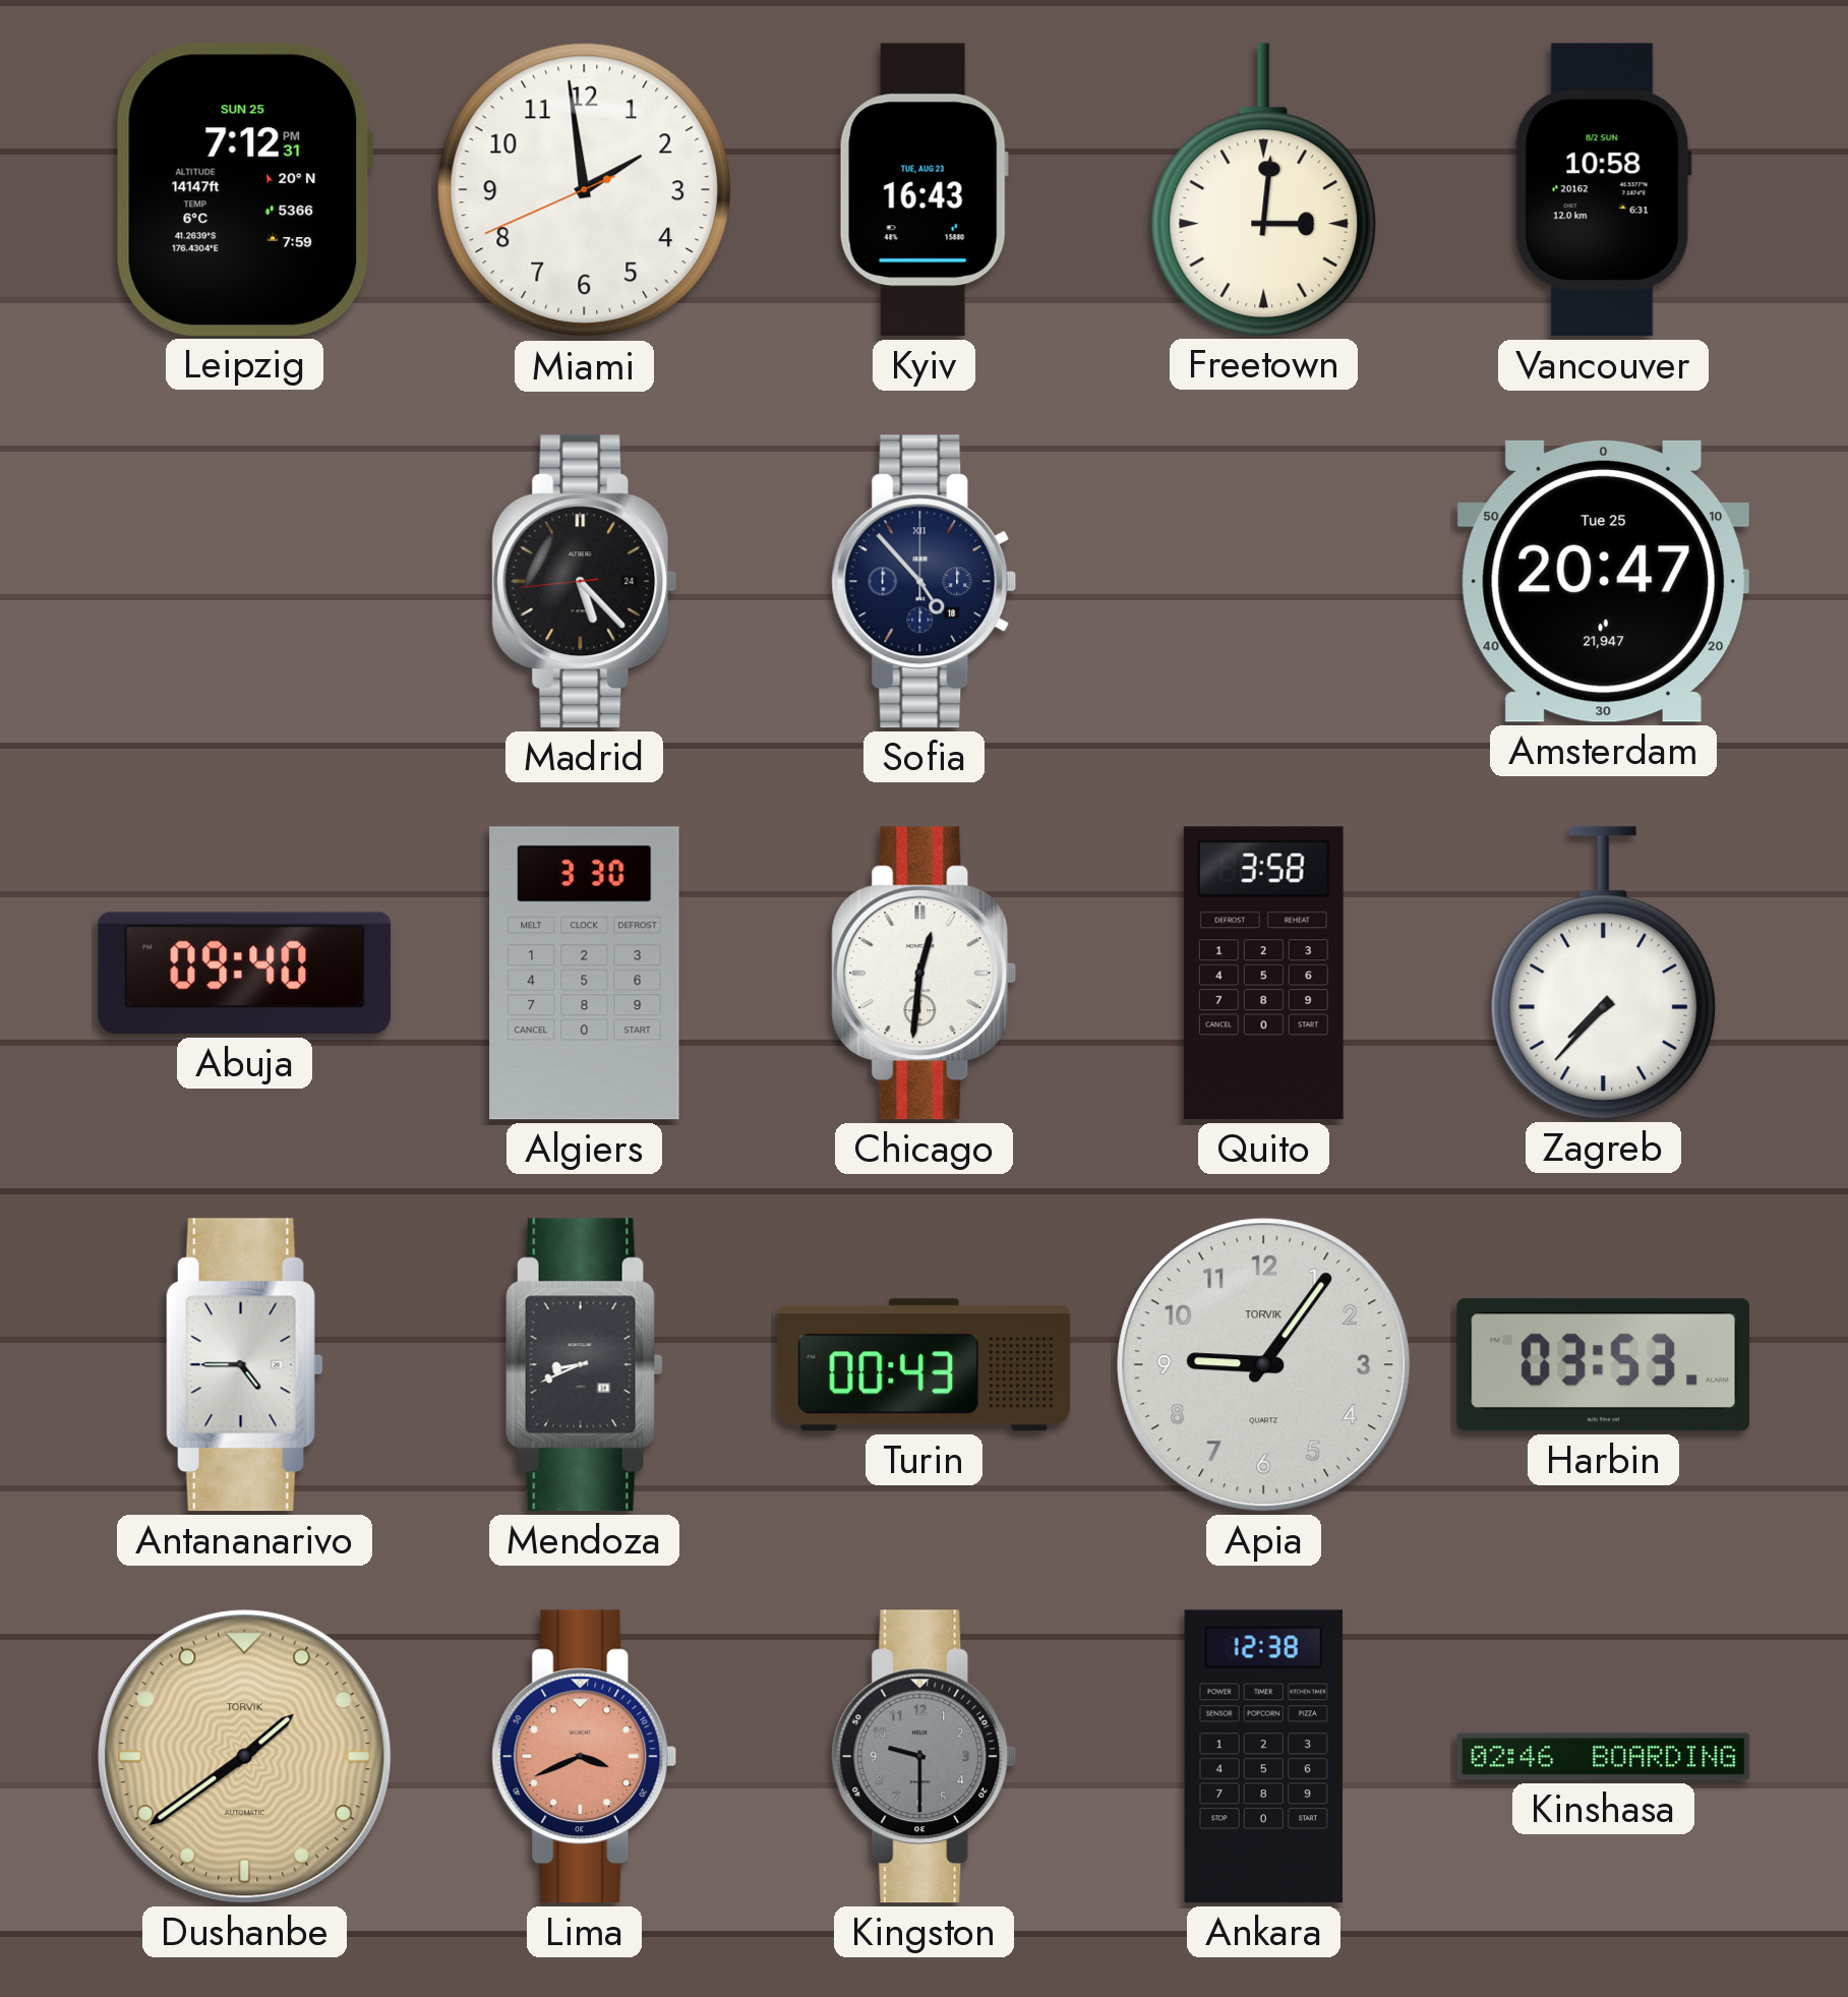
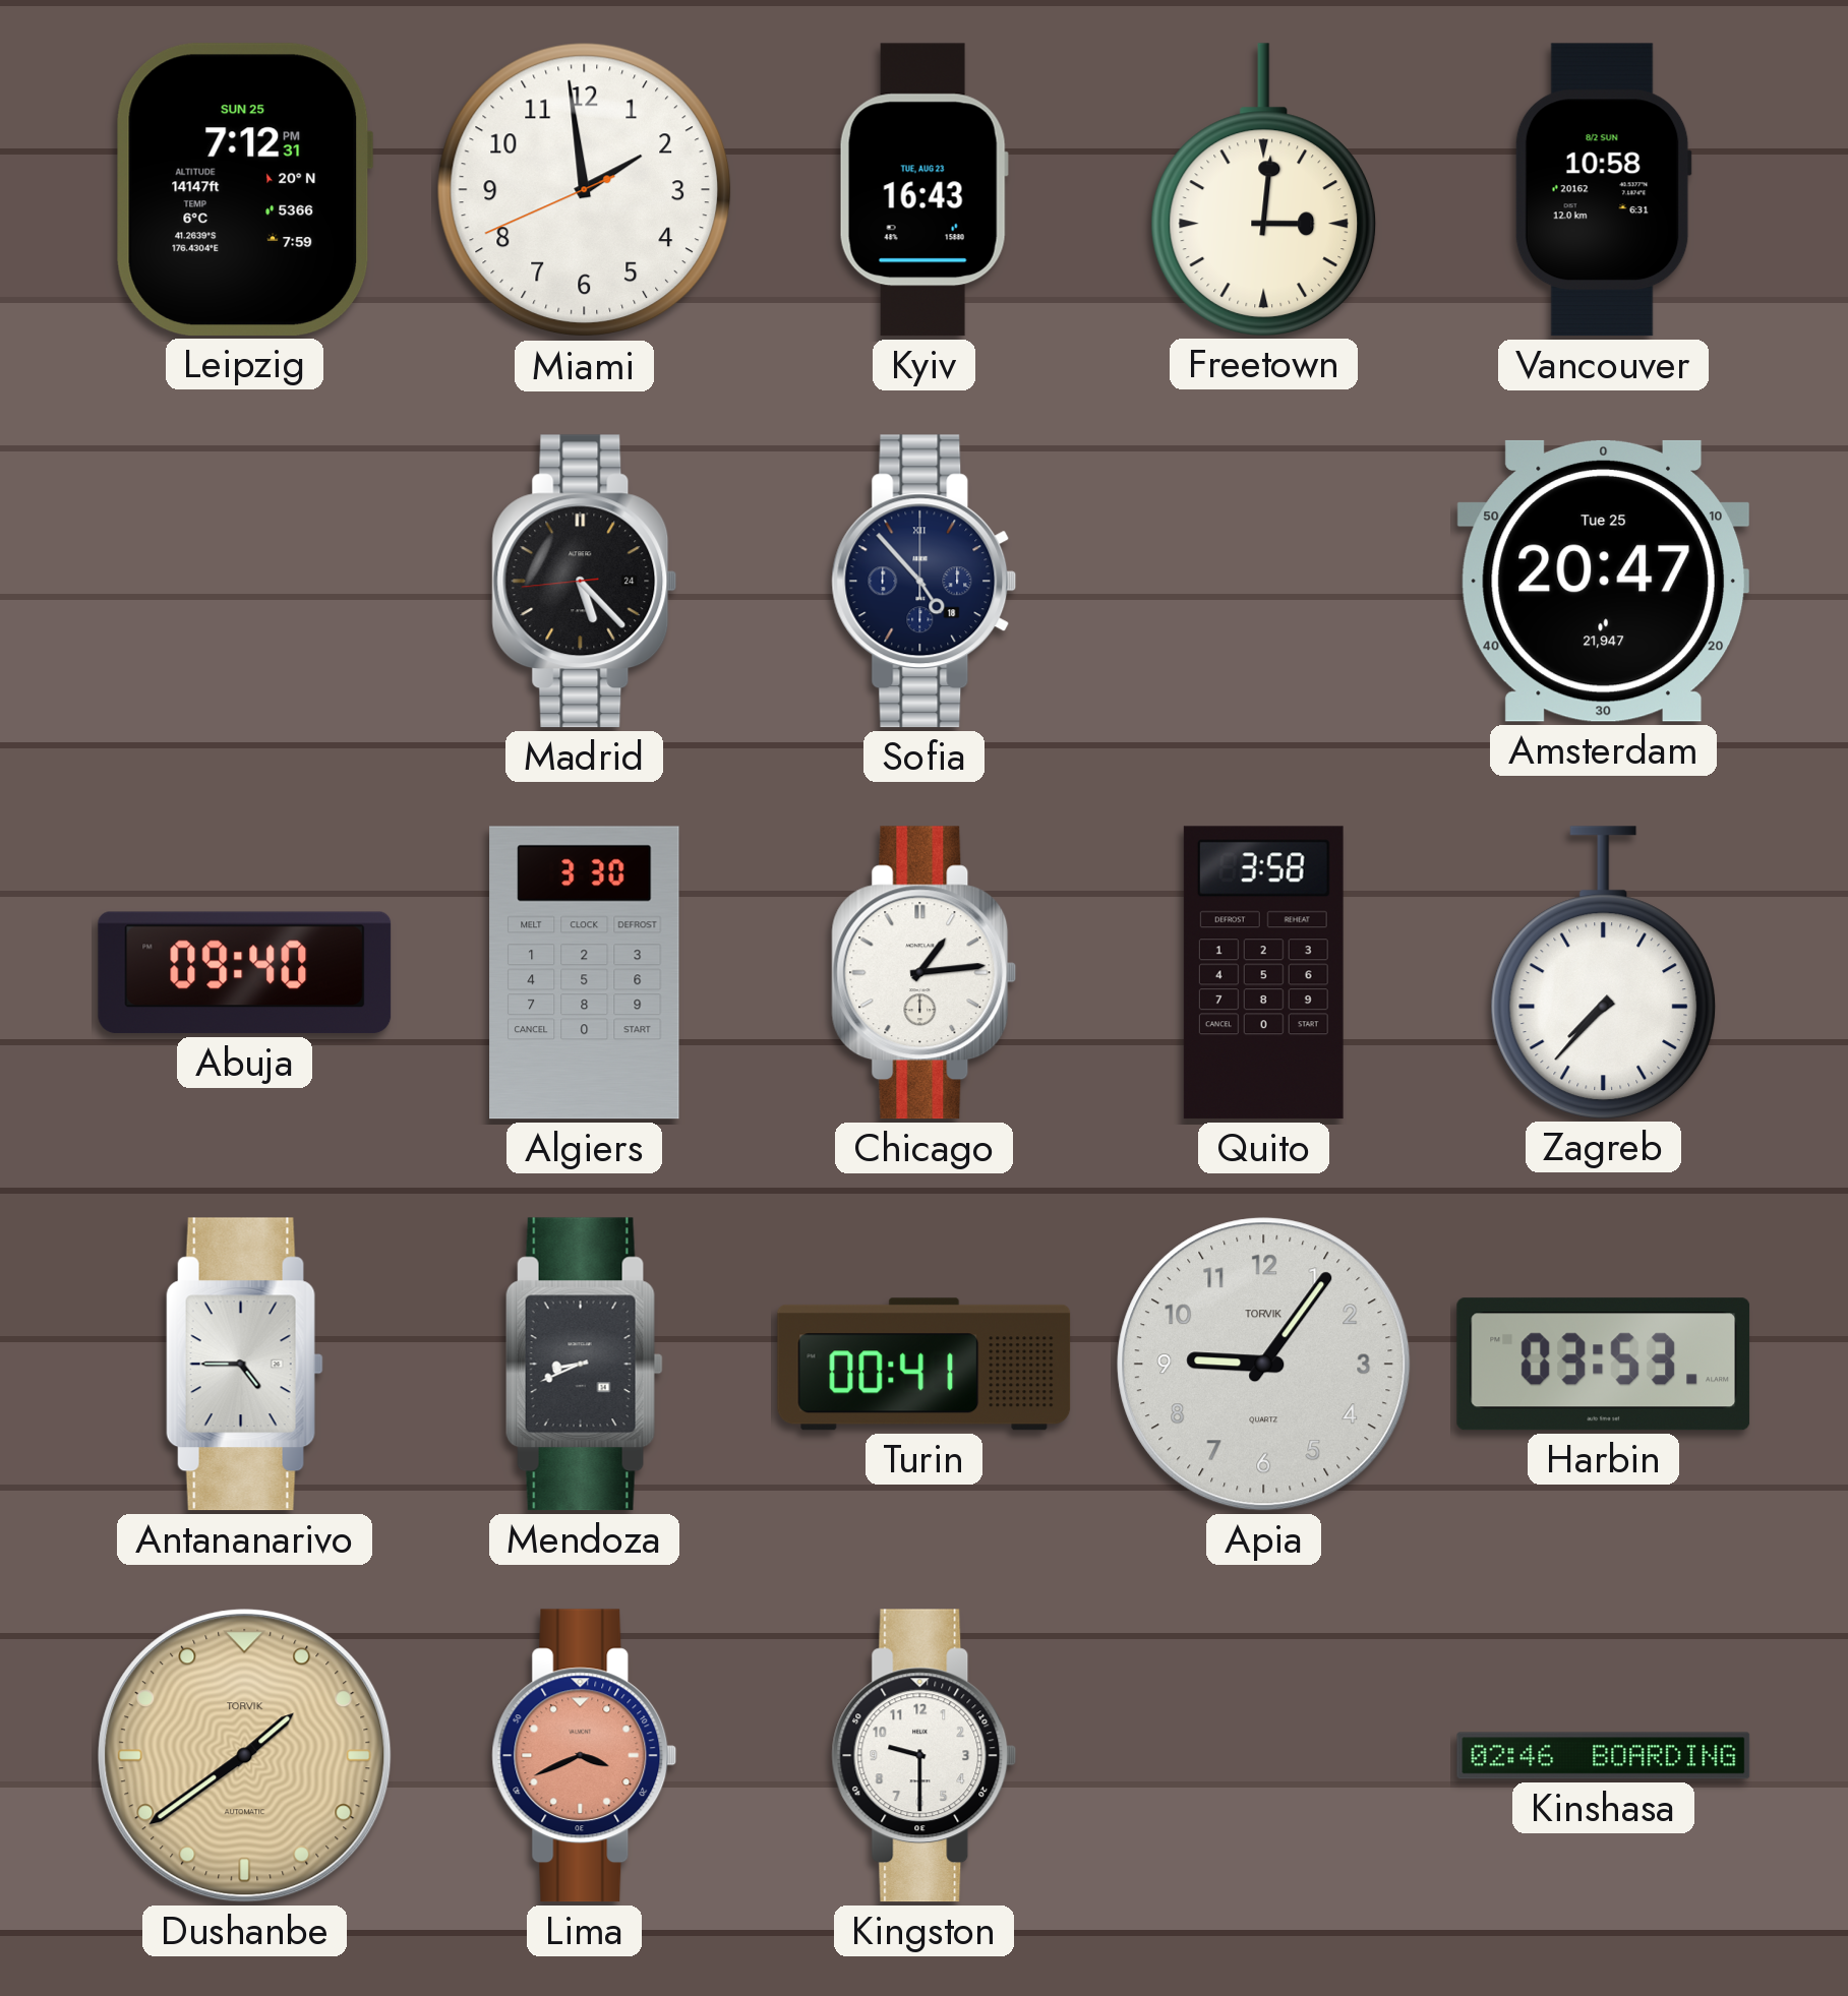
Chicago: 12:31 -> 1:14
Turin: 00:43 -> 00:41
Kingston dial: grey -> white
Ankara: 12:38 -> none
